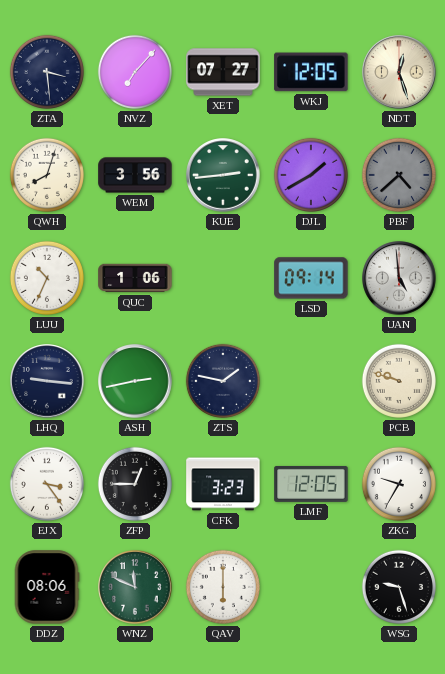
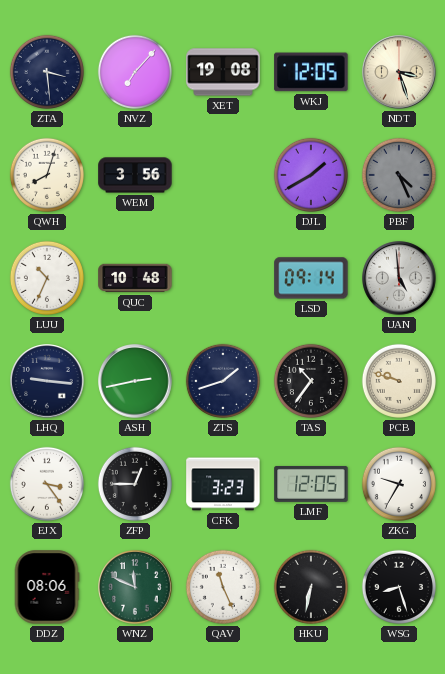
XET: 07:27 -> 19:08
NDT: 12:27 -> 3:27
KUE: 2:44 -> none
PBF: 4:38 -> 4:26
QUC: 1:06 -> 10:48
ZTS: 1:47 -> 1:42
TAS: none -> 10:36
QAV: 6:00 -> 11:26
HKU: none -> 6:32
WSG: 9:27 -> 8:27
